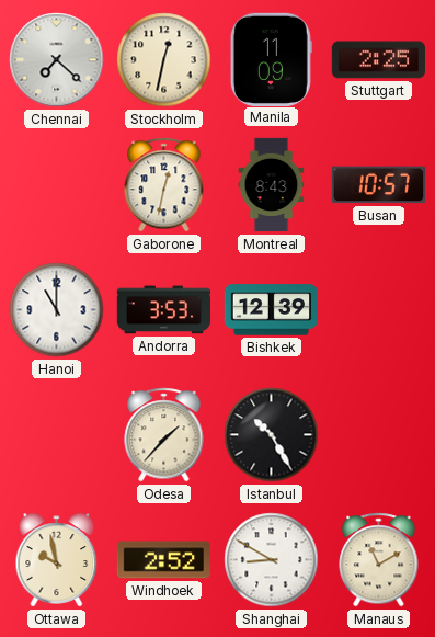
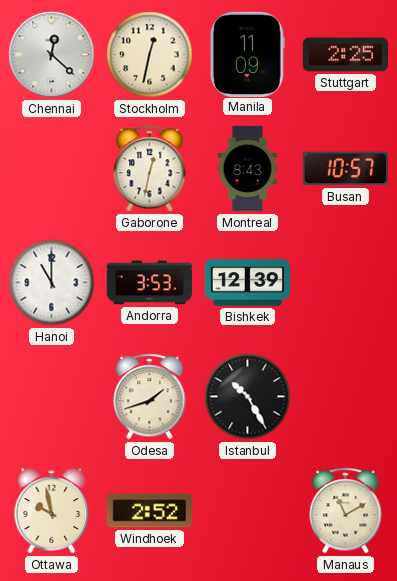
Chennai: 7:22 -> 12:22
Odesa: 1:37 -> 1:42
Shanghai: 8:50 -> none
